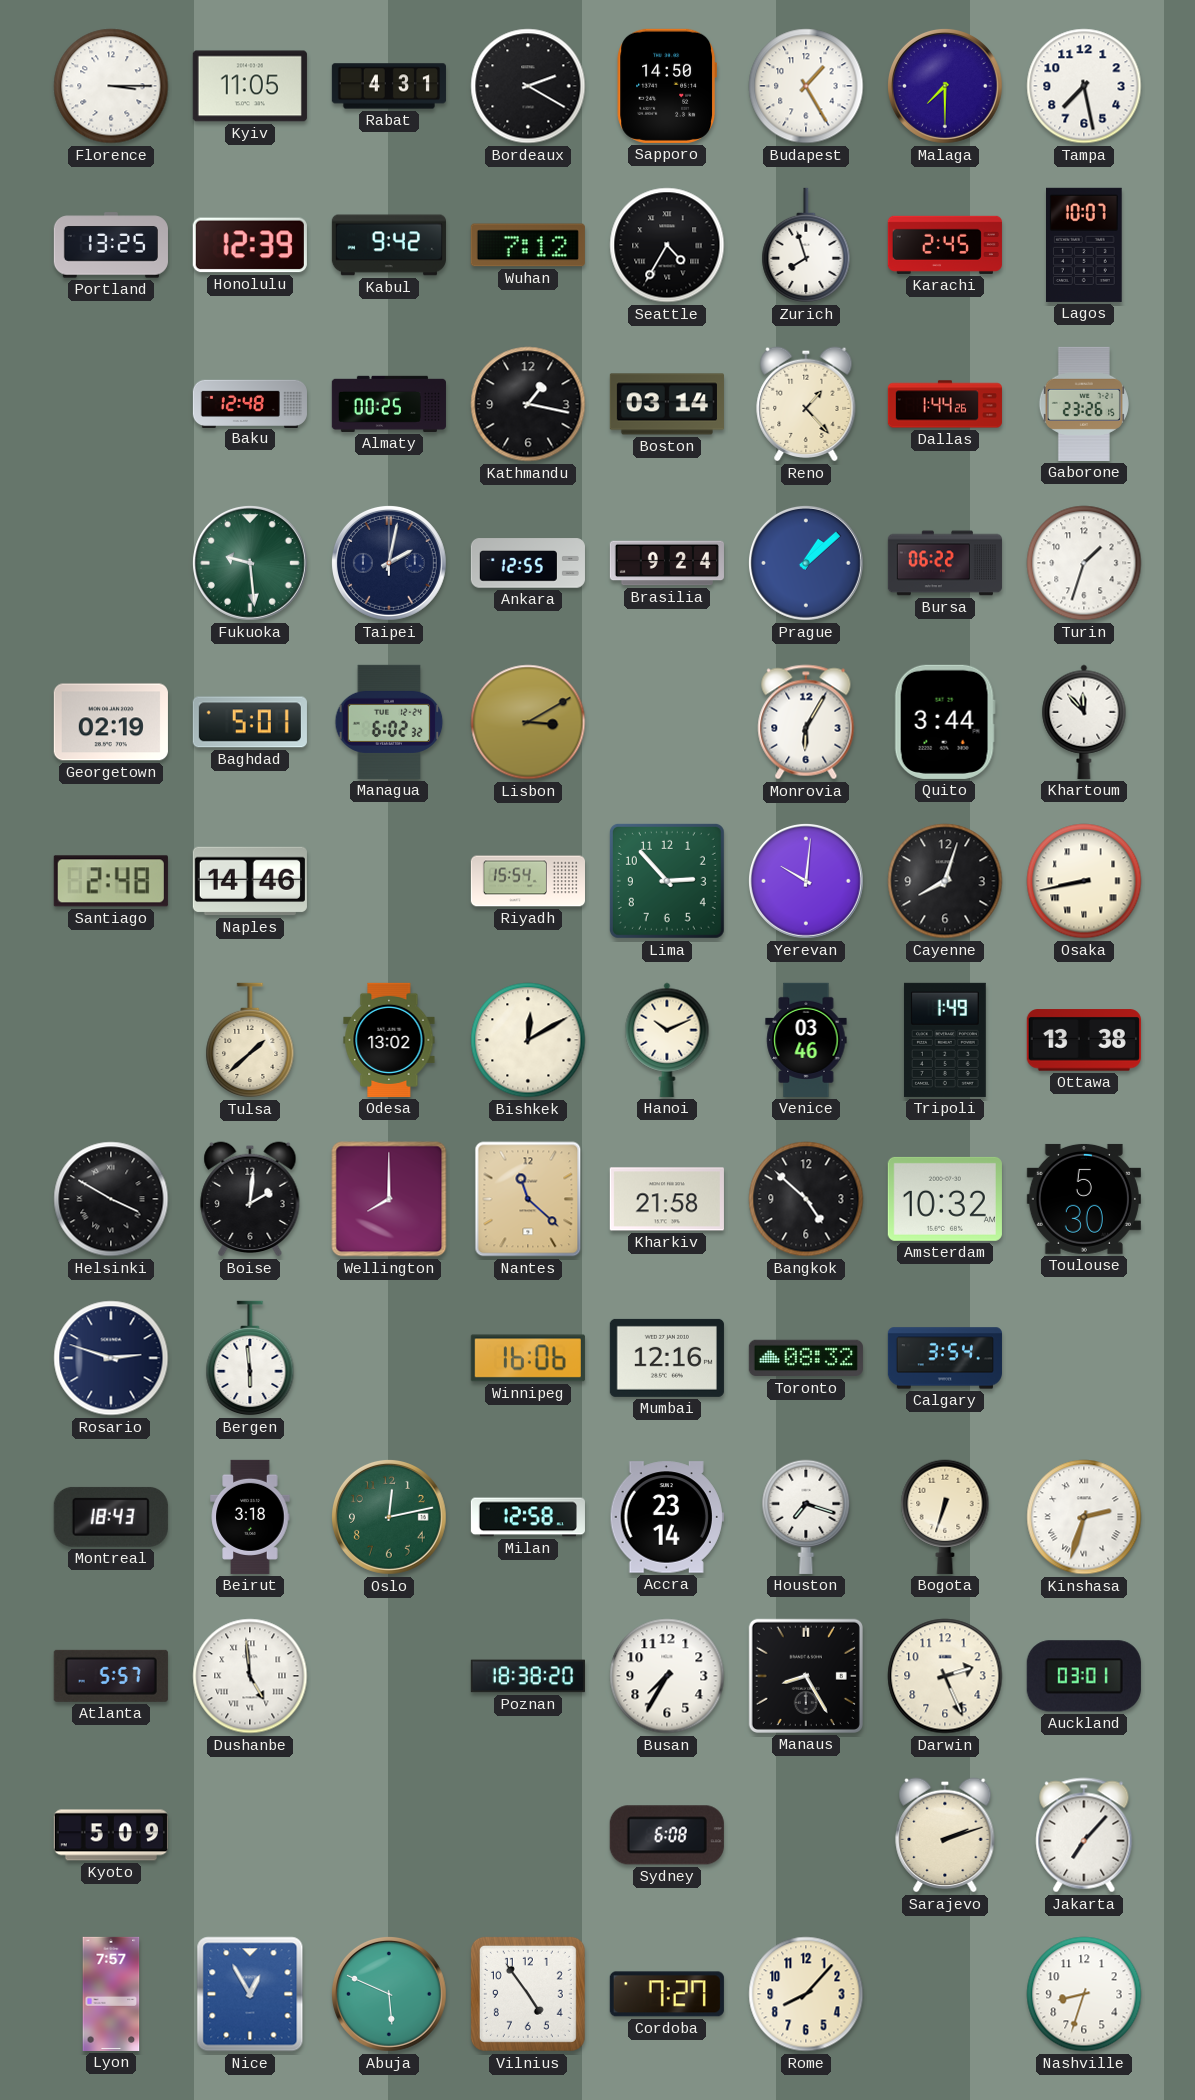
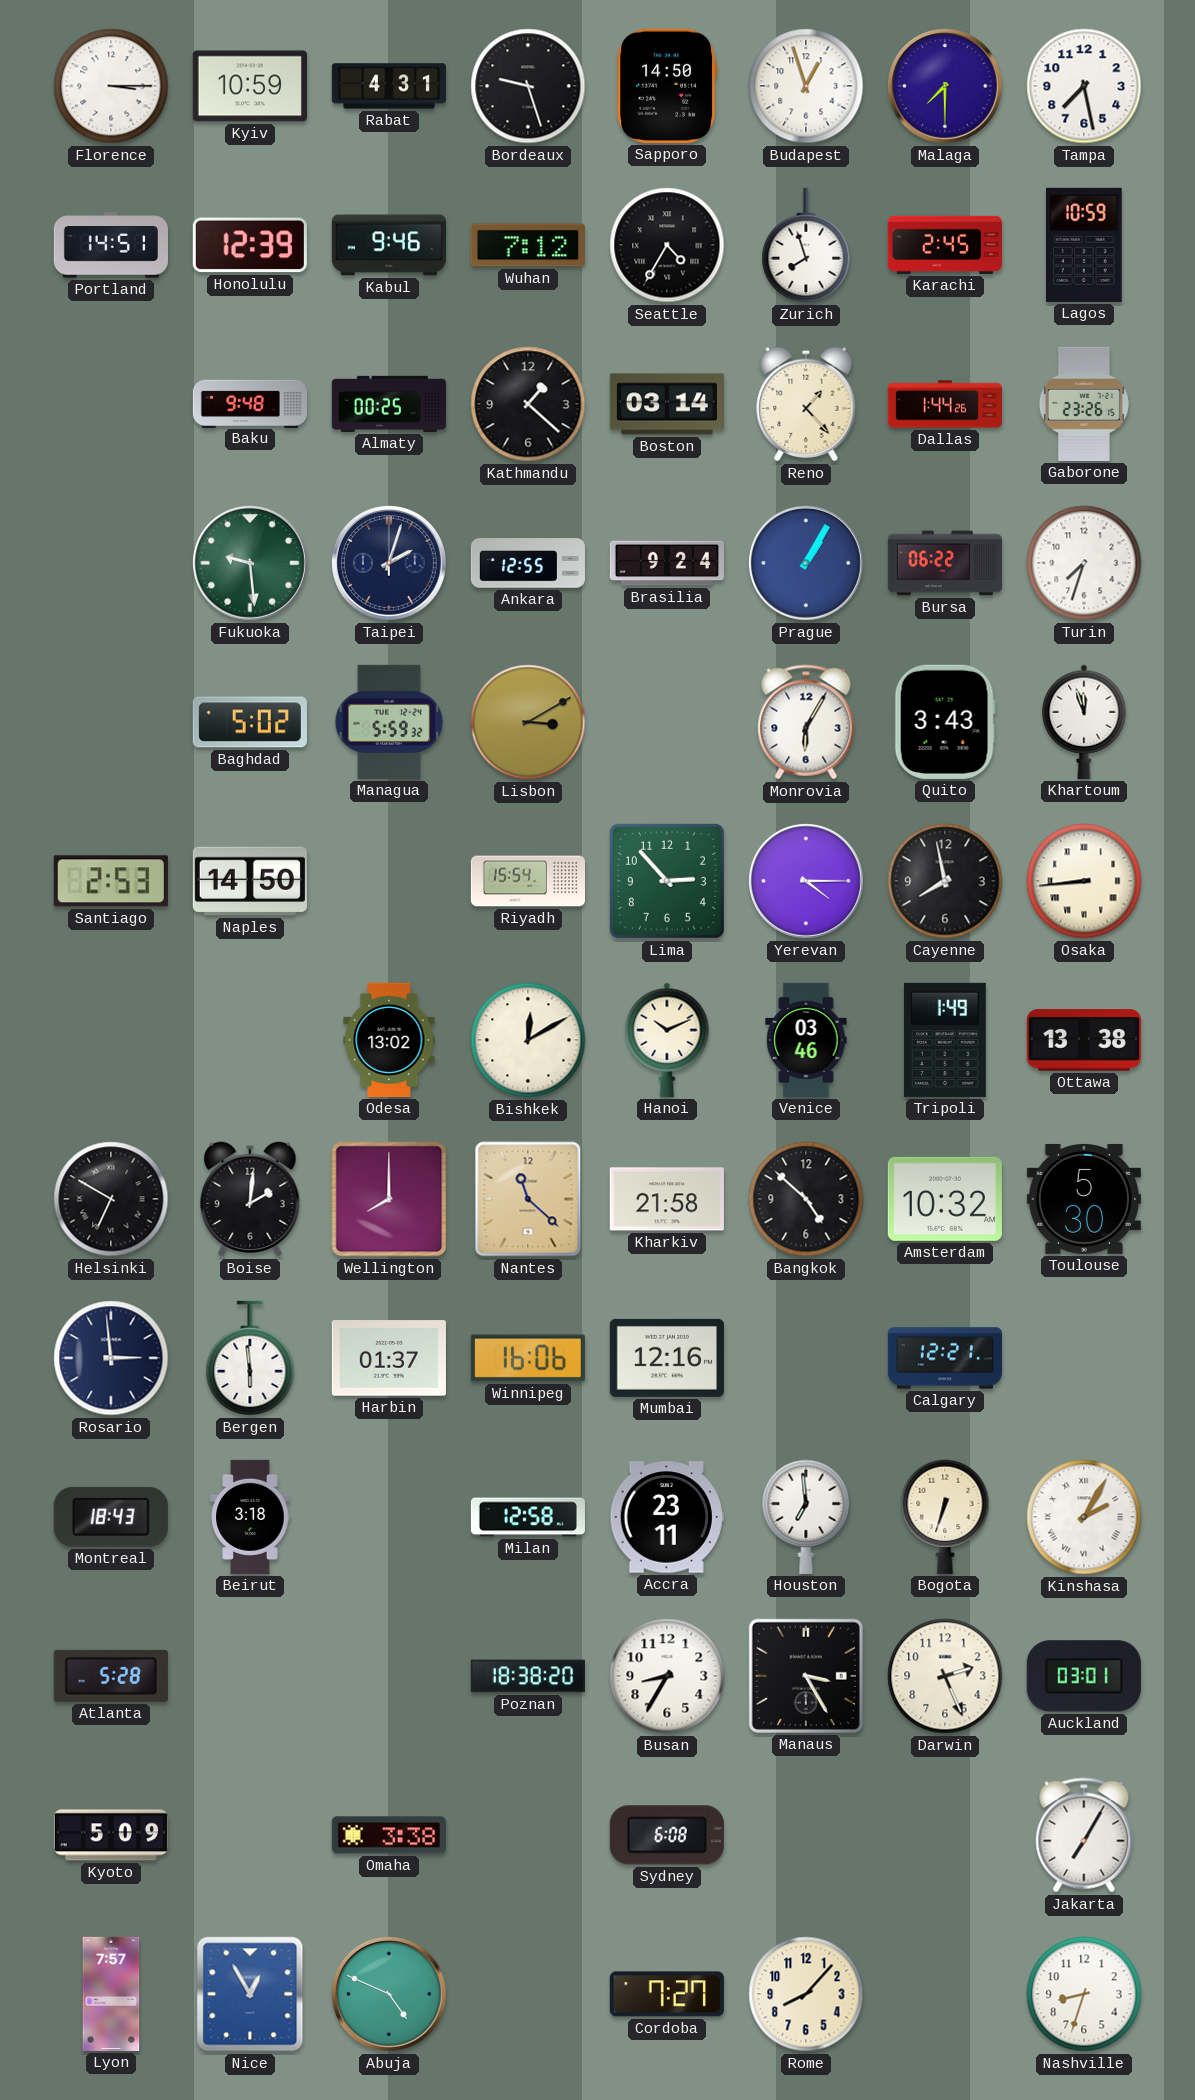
Kyiv: 11:05 -> 10:59
Bordeaux: 2:20 -> 9:27
Budapest: 1:25 -> 12:57
Portland: 13:25 -> 14:51
Kabul: 9:42 -> 9:46
Lagos: 10:07 -> 10:59
Baku: 12:48 -> 9:48
Kathmandu: 1:17 -> 1:22
Taipei: 2:02 -> 2:03
Prague: 1:08 -> 1:05
Turin: 1:33 -> 7:33
Georgetown: 02:19 -> none
Baghdad: 5:01 -> 5:02
Managua: 6:02 -> 5:59
Quito: 3:44 -> 3:43
Khartoum: 11:53 -> 11:57
Santiago: 2:48 -> 2:53
Naples: 14:46 -> 14:50
Yerevan: 10:01 -> 4:15
Cayenne: 8:03 -> 7:58
Osaka: 8:43 -> 8:44
Tulsa: 1:38 -> none
Helsinki: 3:50 -> 6:50
Rosario: 2:48 -> 2:59
Harbin: none -> 01:37
Toronto: 08:32 -> none
Calgary: 3:54 -> 12:21
Oslo: 12:13 -> none
Accra: 23:14 -> 23:11
Houston: 7:18 -> 6:59
Kinshasa: 2:33 -> 2:05
Atlanta: 5:57 -> 5:28
Dushanbe: 4:59 -> none
Busan: 7:35 -> 8:35
Manaus: 8:25 -> 3:25
Omaha: none -> 3:38
Sarajevo: 2:12 -> none
Jakarta: 7:07 -> 7:05
Abuja: 5:49 -> 4:49
Vilnius: 4:54 -> none
